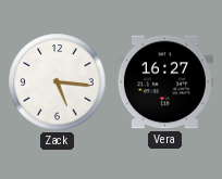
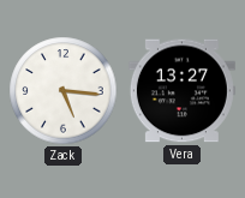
Vera: 16:27 -> 13:27
